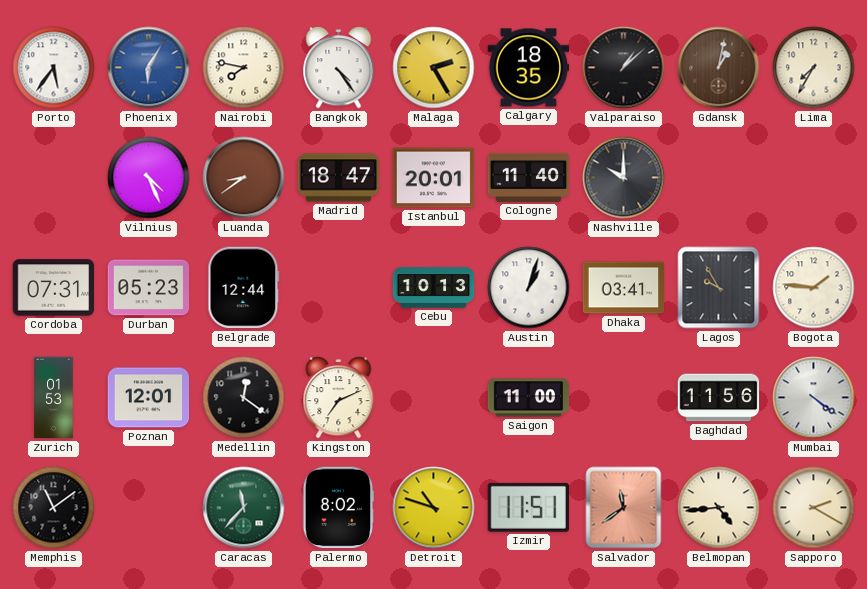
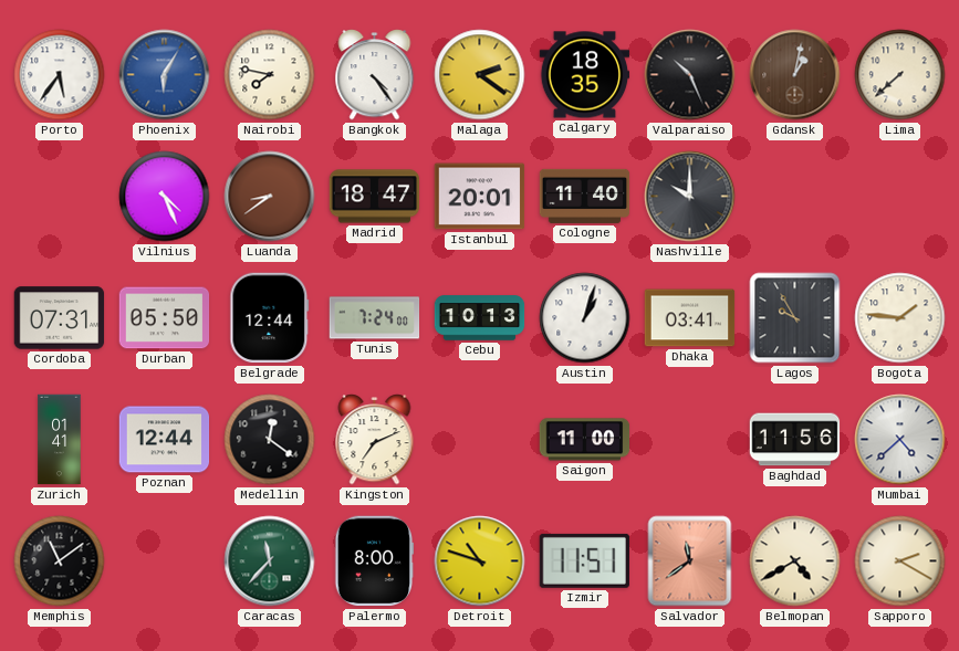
Malaga: 2:25 -> 2:21
Valparaiso: 1:08 -> 10:26
Lima: 7:35 -> 7:38
Durban: 05:23 -> 05:50
Tunis: none -> 7:24
Zurich: 01:53 -> 01:41
Poznan: 12:01 -> 12:44
Mumbai: 4:21 -> 4:38
Palermo: 8:02 -> 8:00
Belmopan: 4:44 -> 4:40
